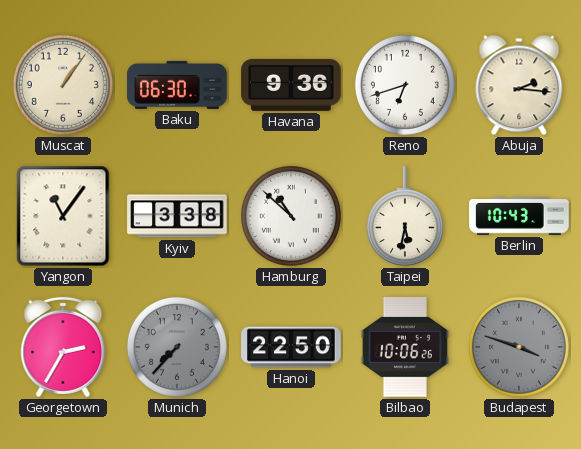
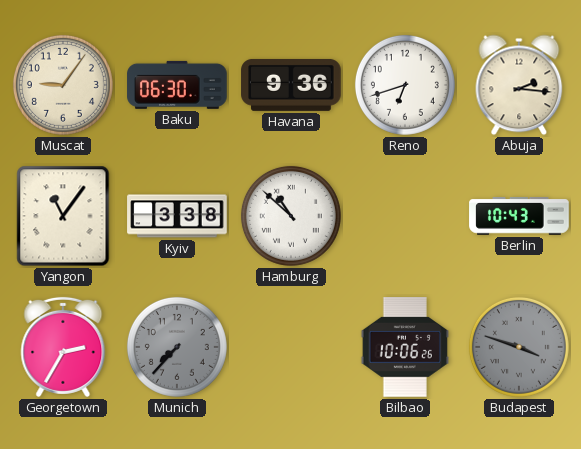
Muscat: 1:06 -> 9:06
Taipei: 5:32 -> none
Hanoi: 22:50 -> none
